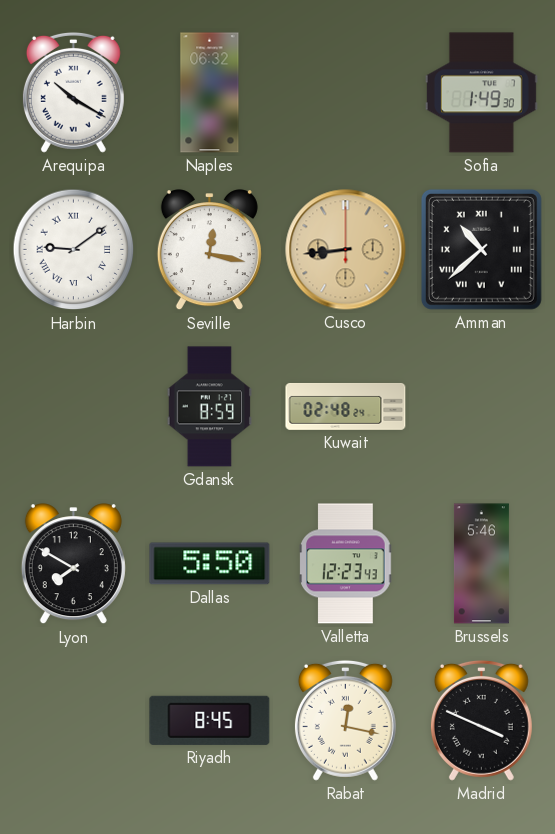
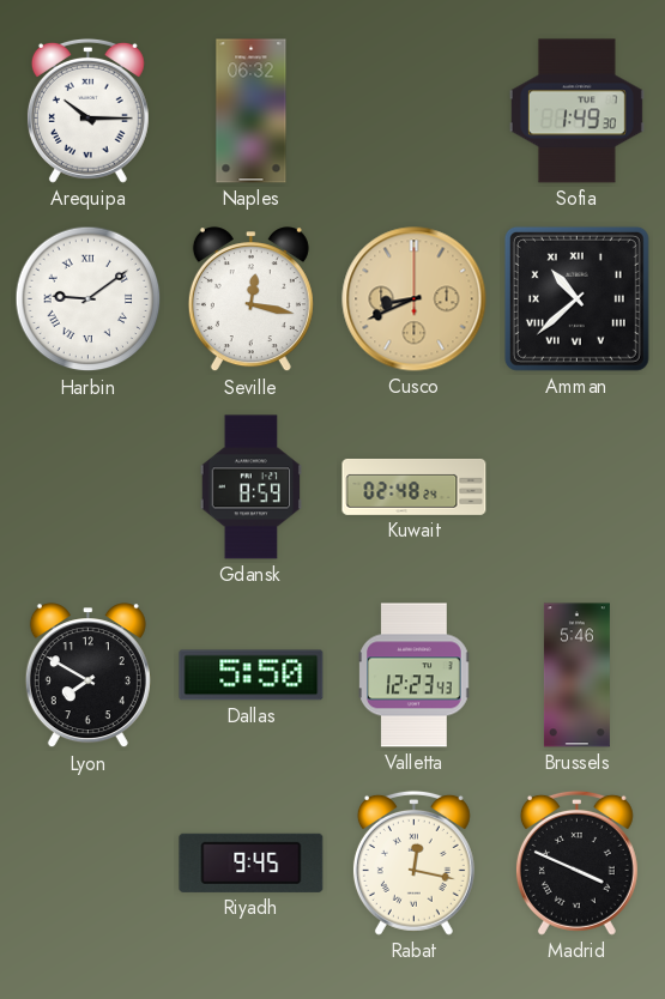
Arequipa: 10:20 -> 10:15
Cusco: 8:44 -> 8:41
Riyadh: 8:45 -> 9:45
